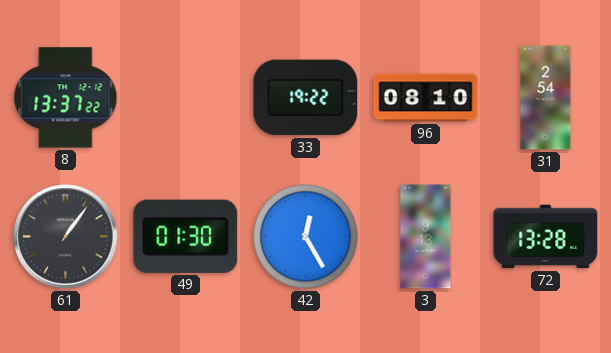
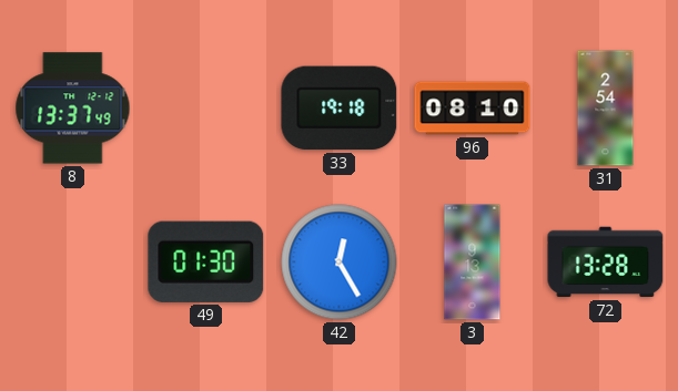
8: 13:37:22 -> 13:37:49
33: 19:22 -> 19:18
61: 1:06 -> none
